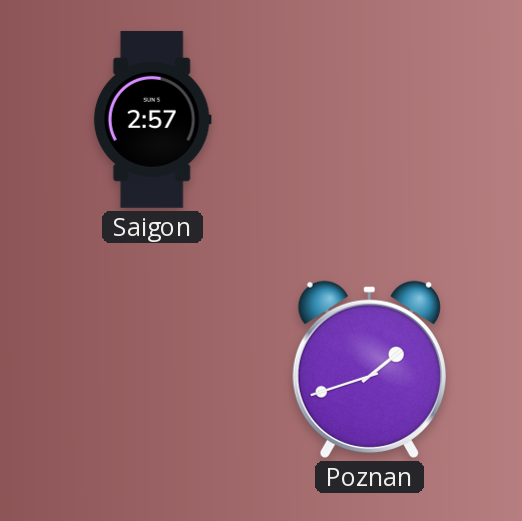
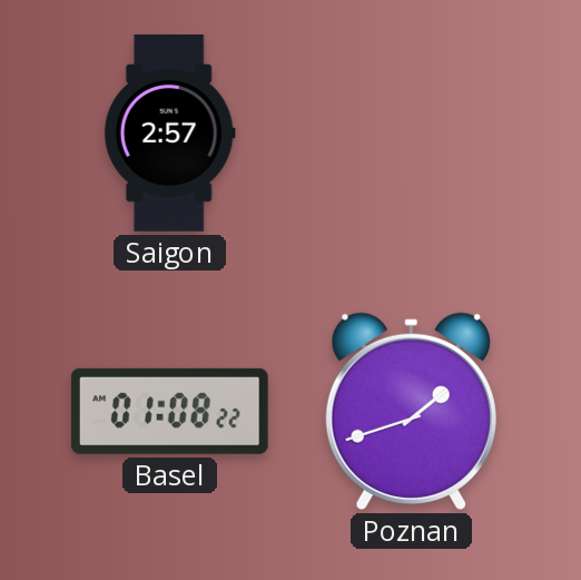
Basel: none -> 01:08
